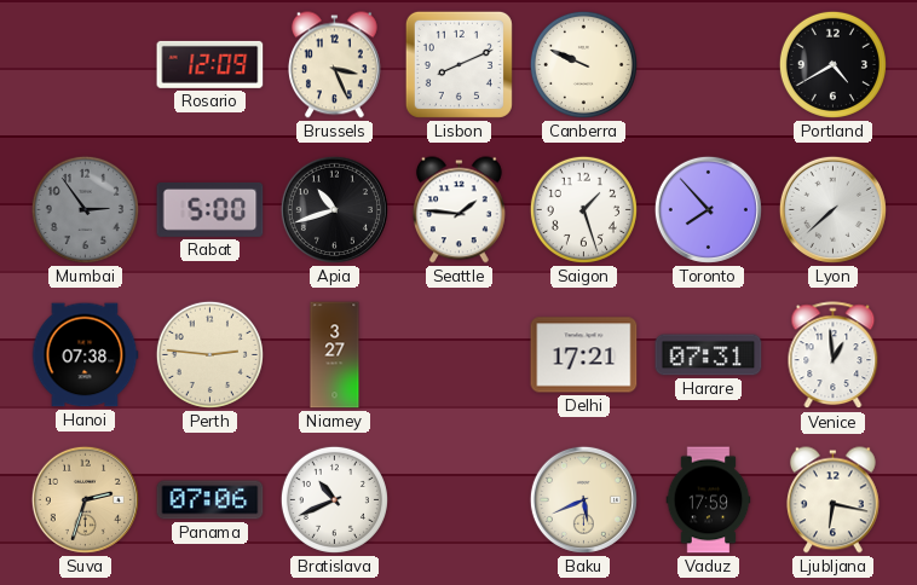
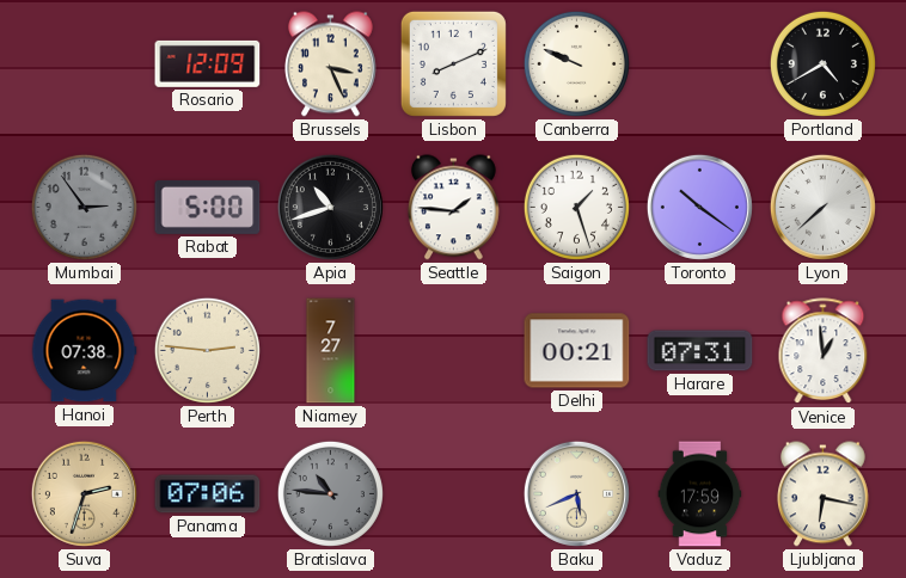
Toronto: 7:53 -> 10:21
Niamey: 3:27 -> 7:27
Delhi: 17:21 -> 00:21
Bratislava: 10:41 -> 10:46
Bratislava dial: white -> grey
